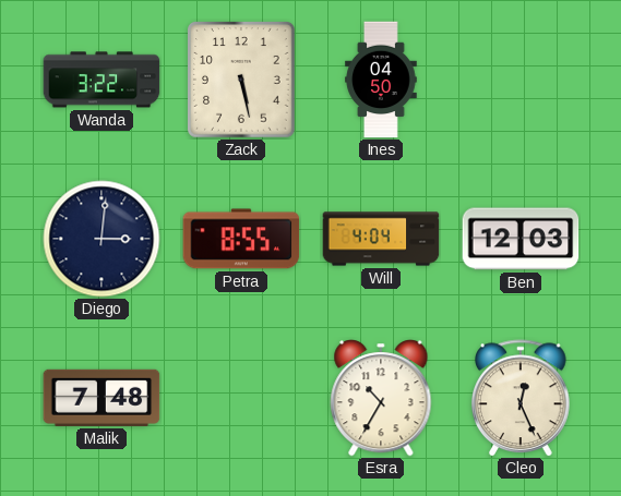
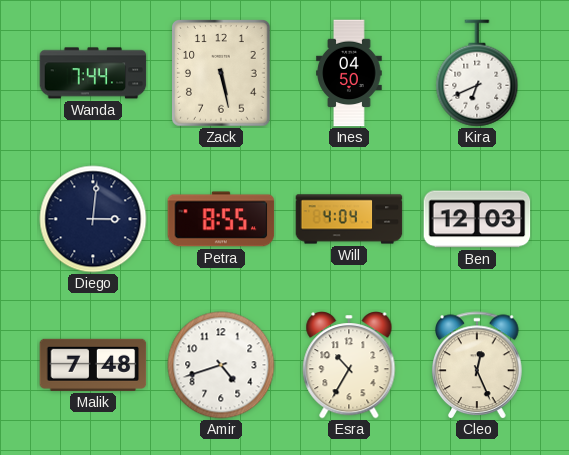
Wanda: 3:22 -> 7:44
Kira: none -> 6:41
Amir: none -> 4:42
